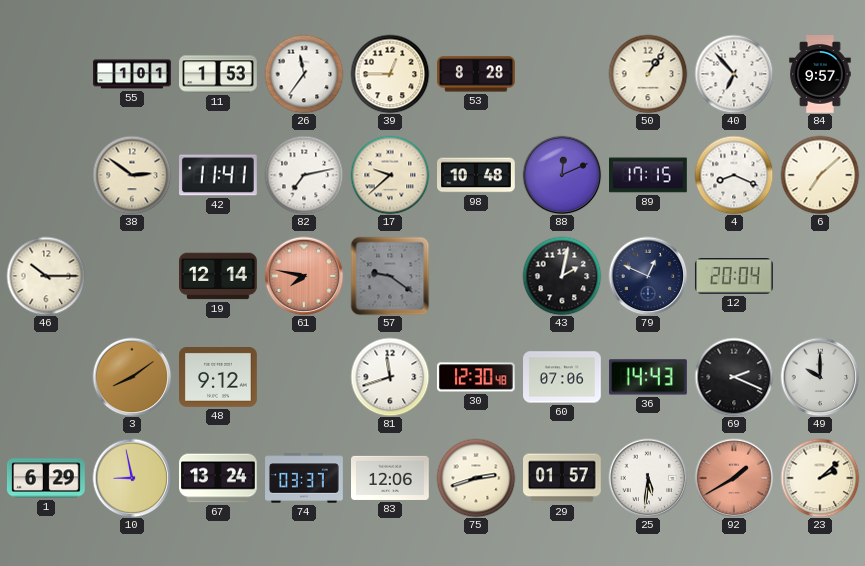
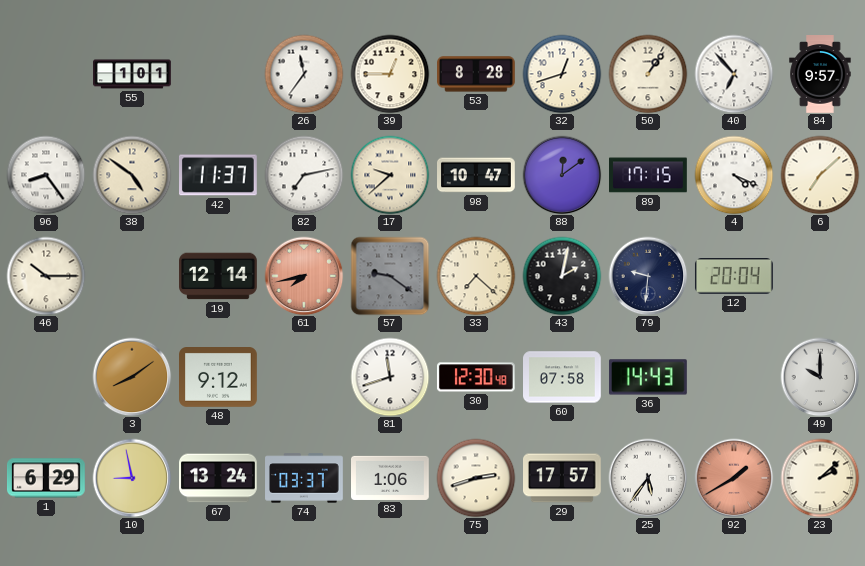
11: 1:53 -> none
32: none -> 12:42
96: none -> 8:24
38: 2:51 -> 4:51
42: 11:41 -> 11:37
98: 10:48 -> 10:47
88: 12:11 -> 12:09
4: 8:19 -> 4:19
61: 7:47 -> 7:43
33: none -> 7:22
79: 12:49 -> 9:31
60: 07:06 -> 07:58
69: 2:19 -> none
83: 12:06 -> 1:06
29: 01:57 -> 17:57
25: 5:31 -> 5:36
